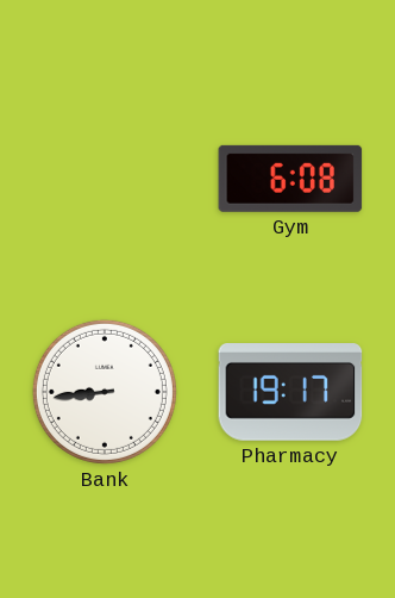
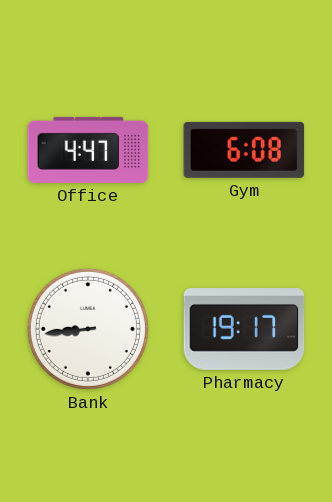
Office: none -> 4:47
